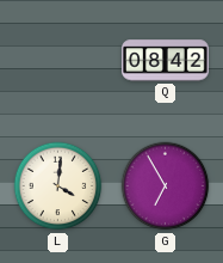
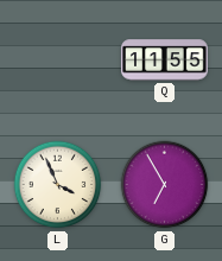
Q: 08:42 -> 11:55
L: 4:01 -> 3:56
